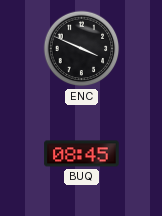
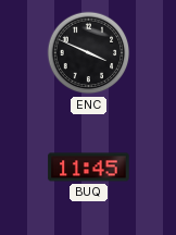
BUQ: 08:45 -> 11:45
